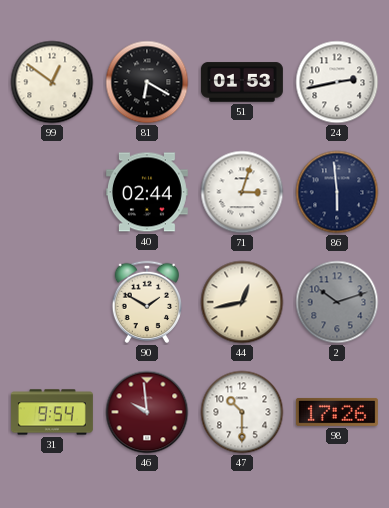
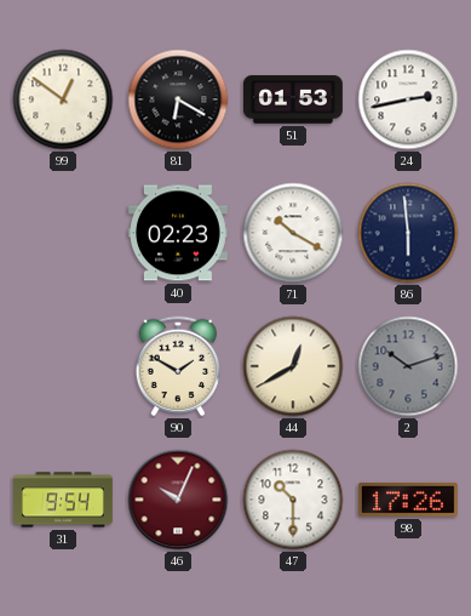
40: 02:44 -> 02:23
71: 3:03 -> 10:20
44: 12:43 -> 12:40
46: 9:59 -> 10:04
